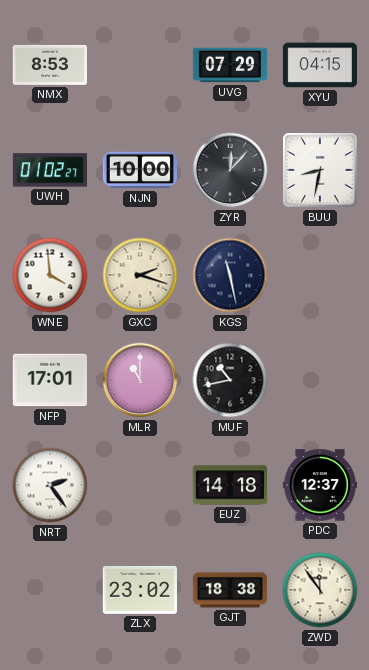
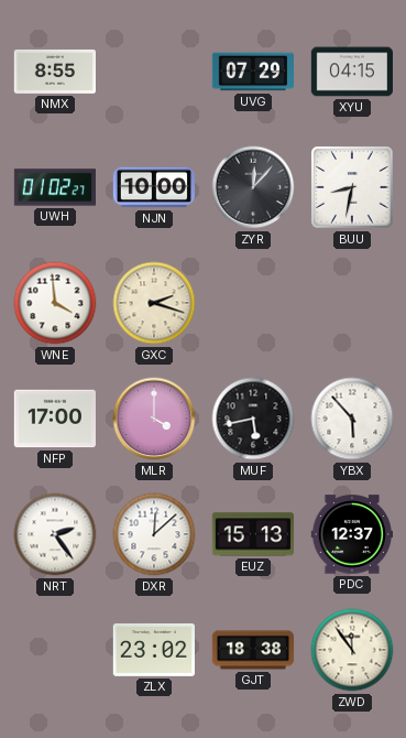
NMX: 8:53 -> 8:55
KGS: 11:28 -> none
NFP: 17:01 -> 17:00
MLR: 11:00 -> 4:00
MUF: 10:43 -> 5:43
YBX: none -> 5:53
DXR: none -> 12:08
EUZ: 14:18 -> 15:13
